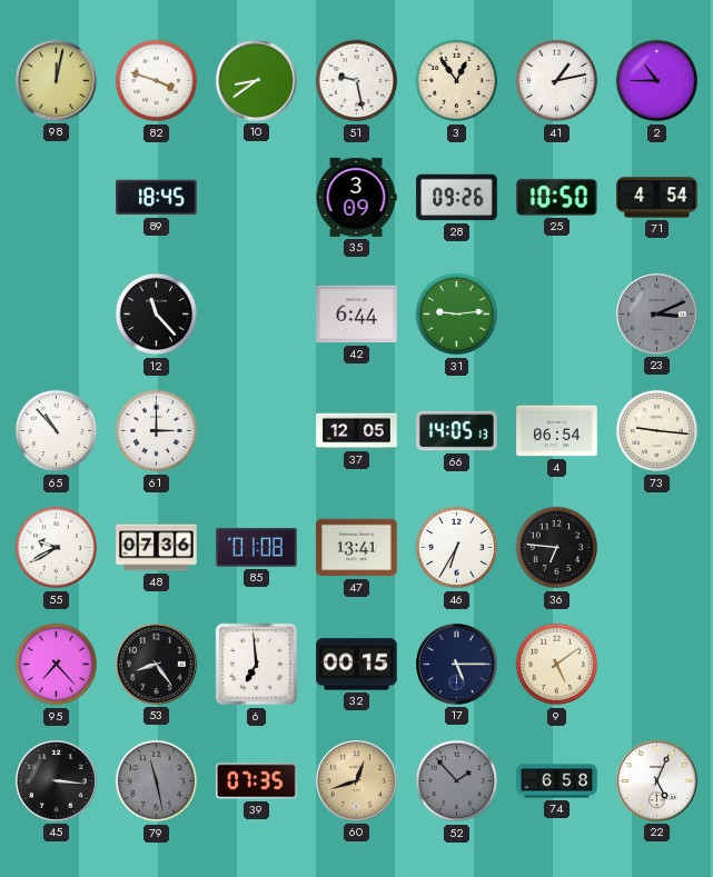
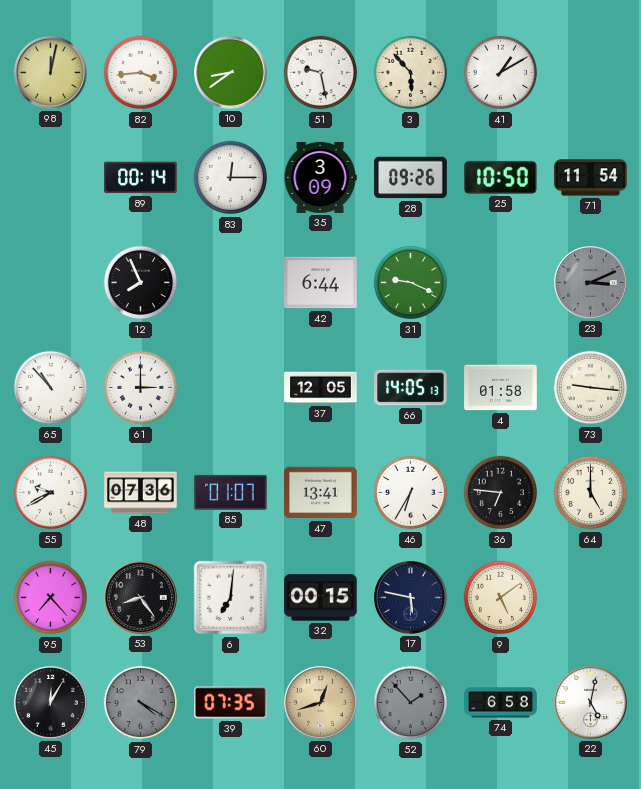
82: 3:48 -> 3:44
3: 12:54 -> 5:53
41: 1:13 -> 1:10
2: 10:45 -> none
89: 18:45 -> 00:14
83: none -> 12:15
71: 4:54 -> 11:54
12: 11:23 -> 7:56
31: 9:14 -> 9:19
4: 06:54 -> 01:58
85: 01:08 -> 01:07
64: none -> 5:00
6: 6:59 -> 7:01
17: 5:15 -> 5:47
45: 3:16 -> 12:05
79: 11:28 -> 4:20
22: 5:04 -> 5:02
